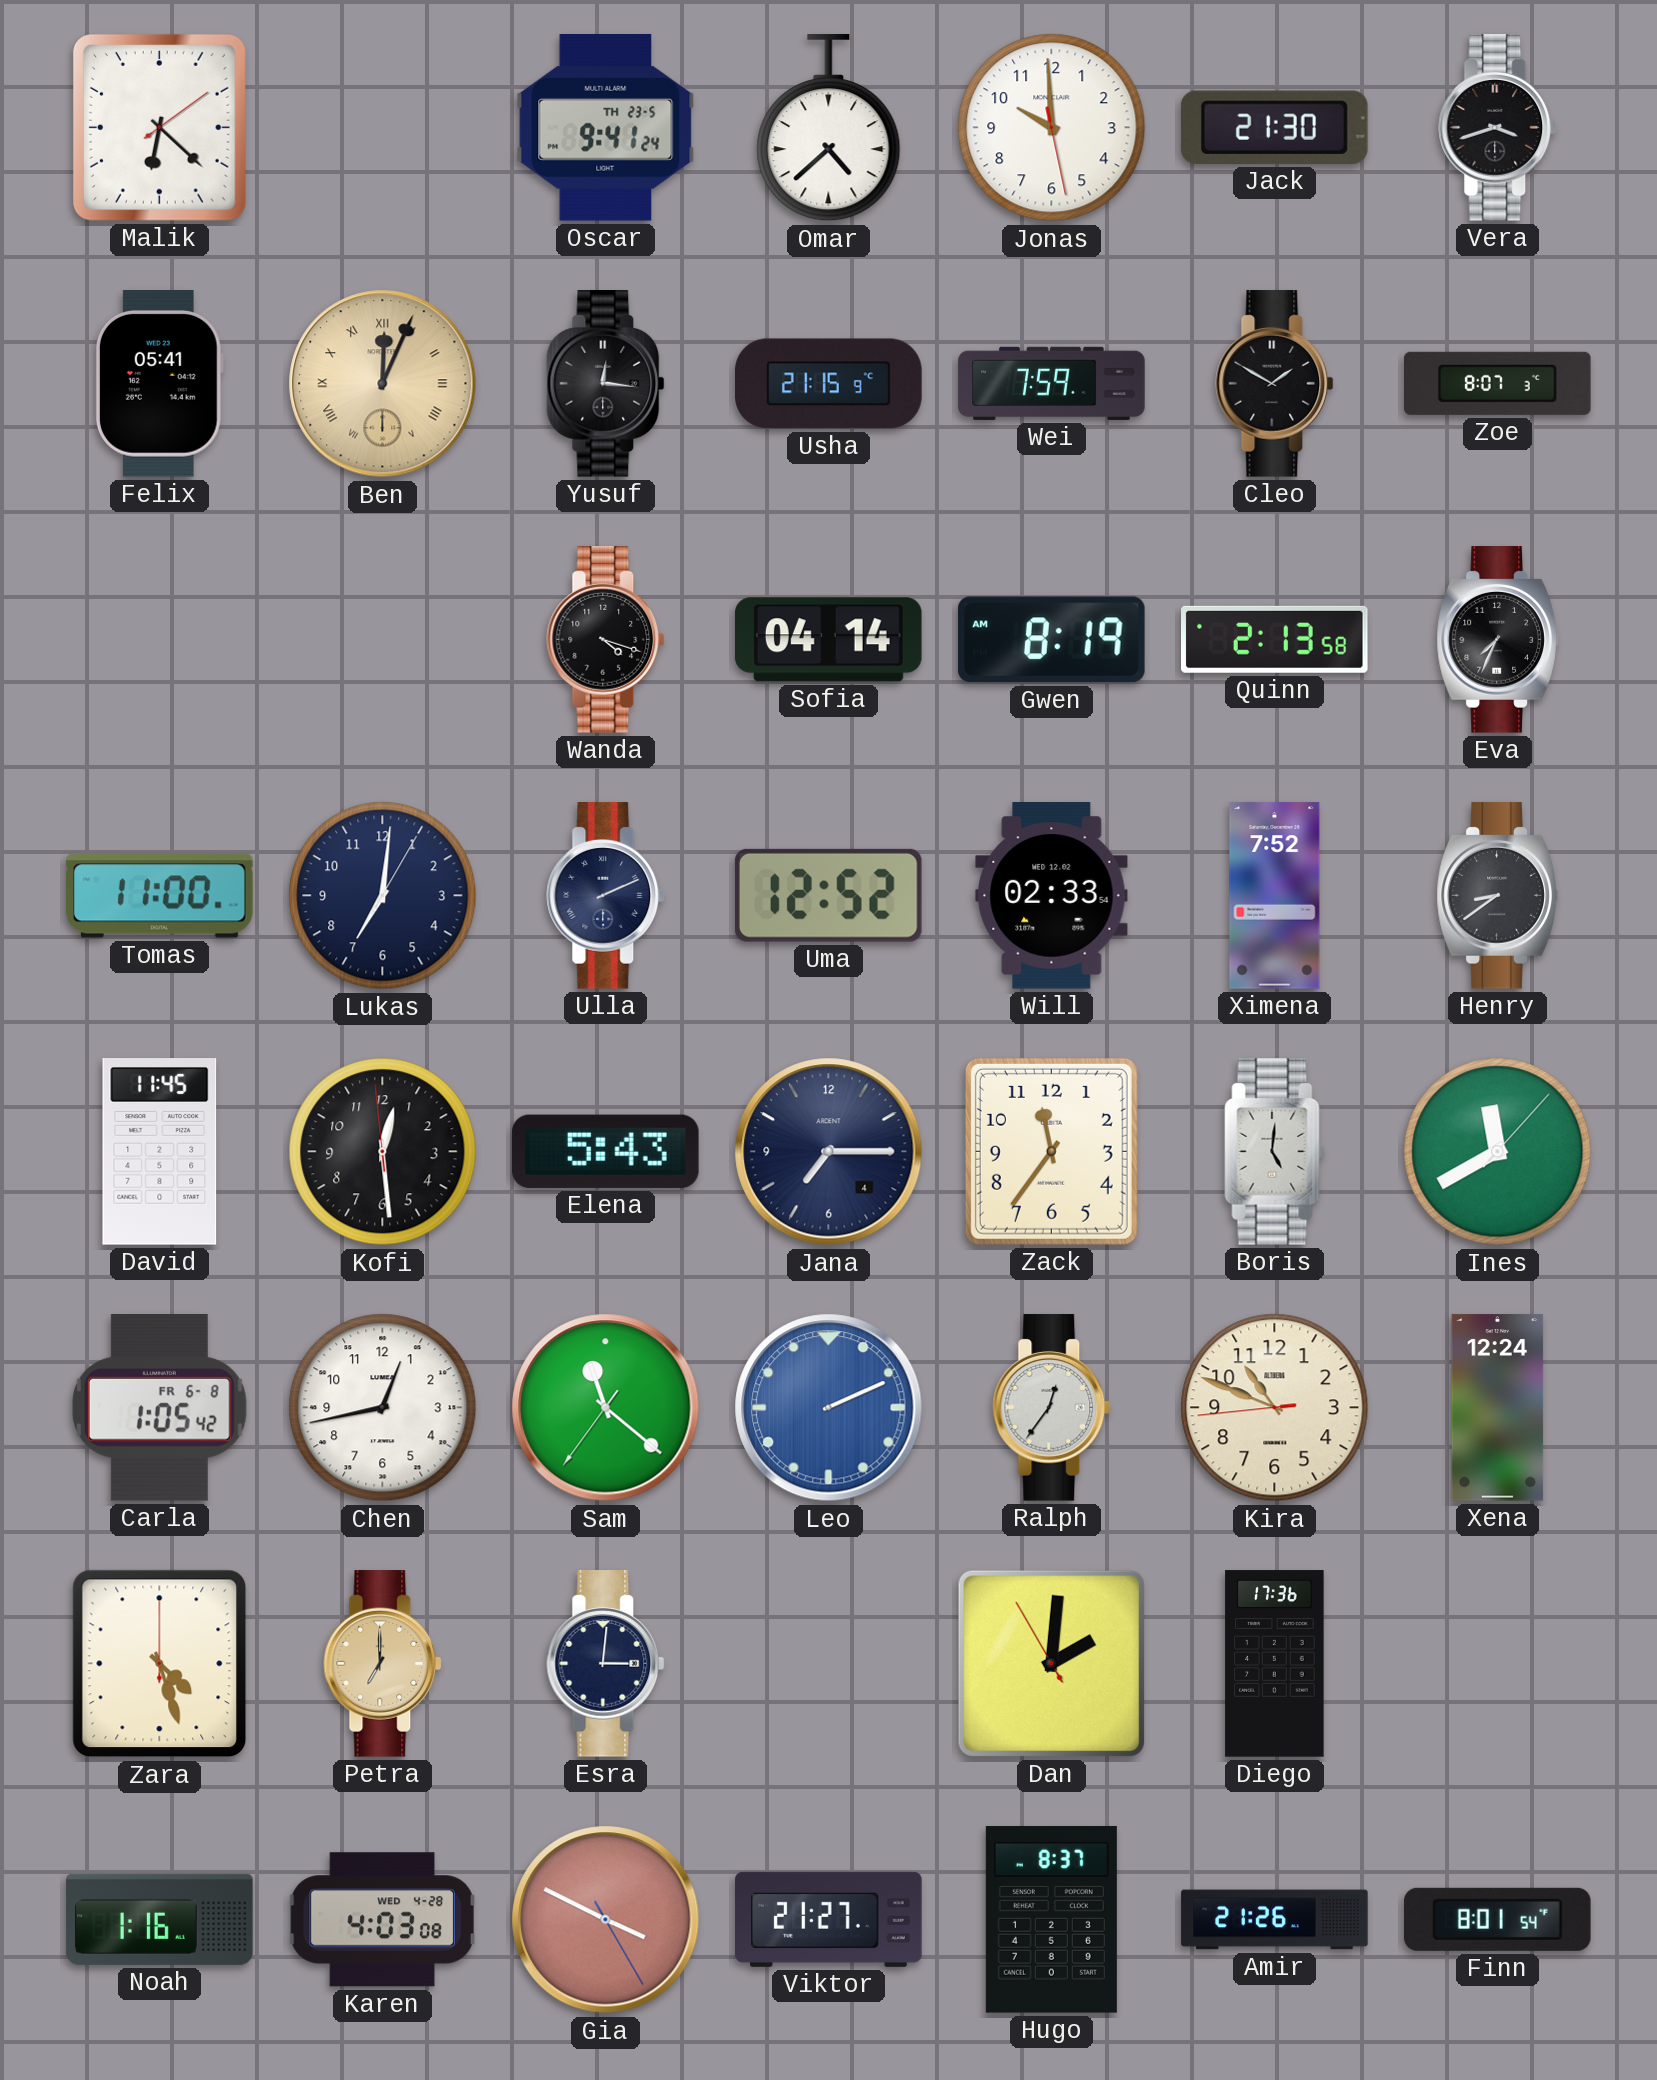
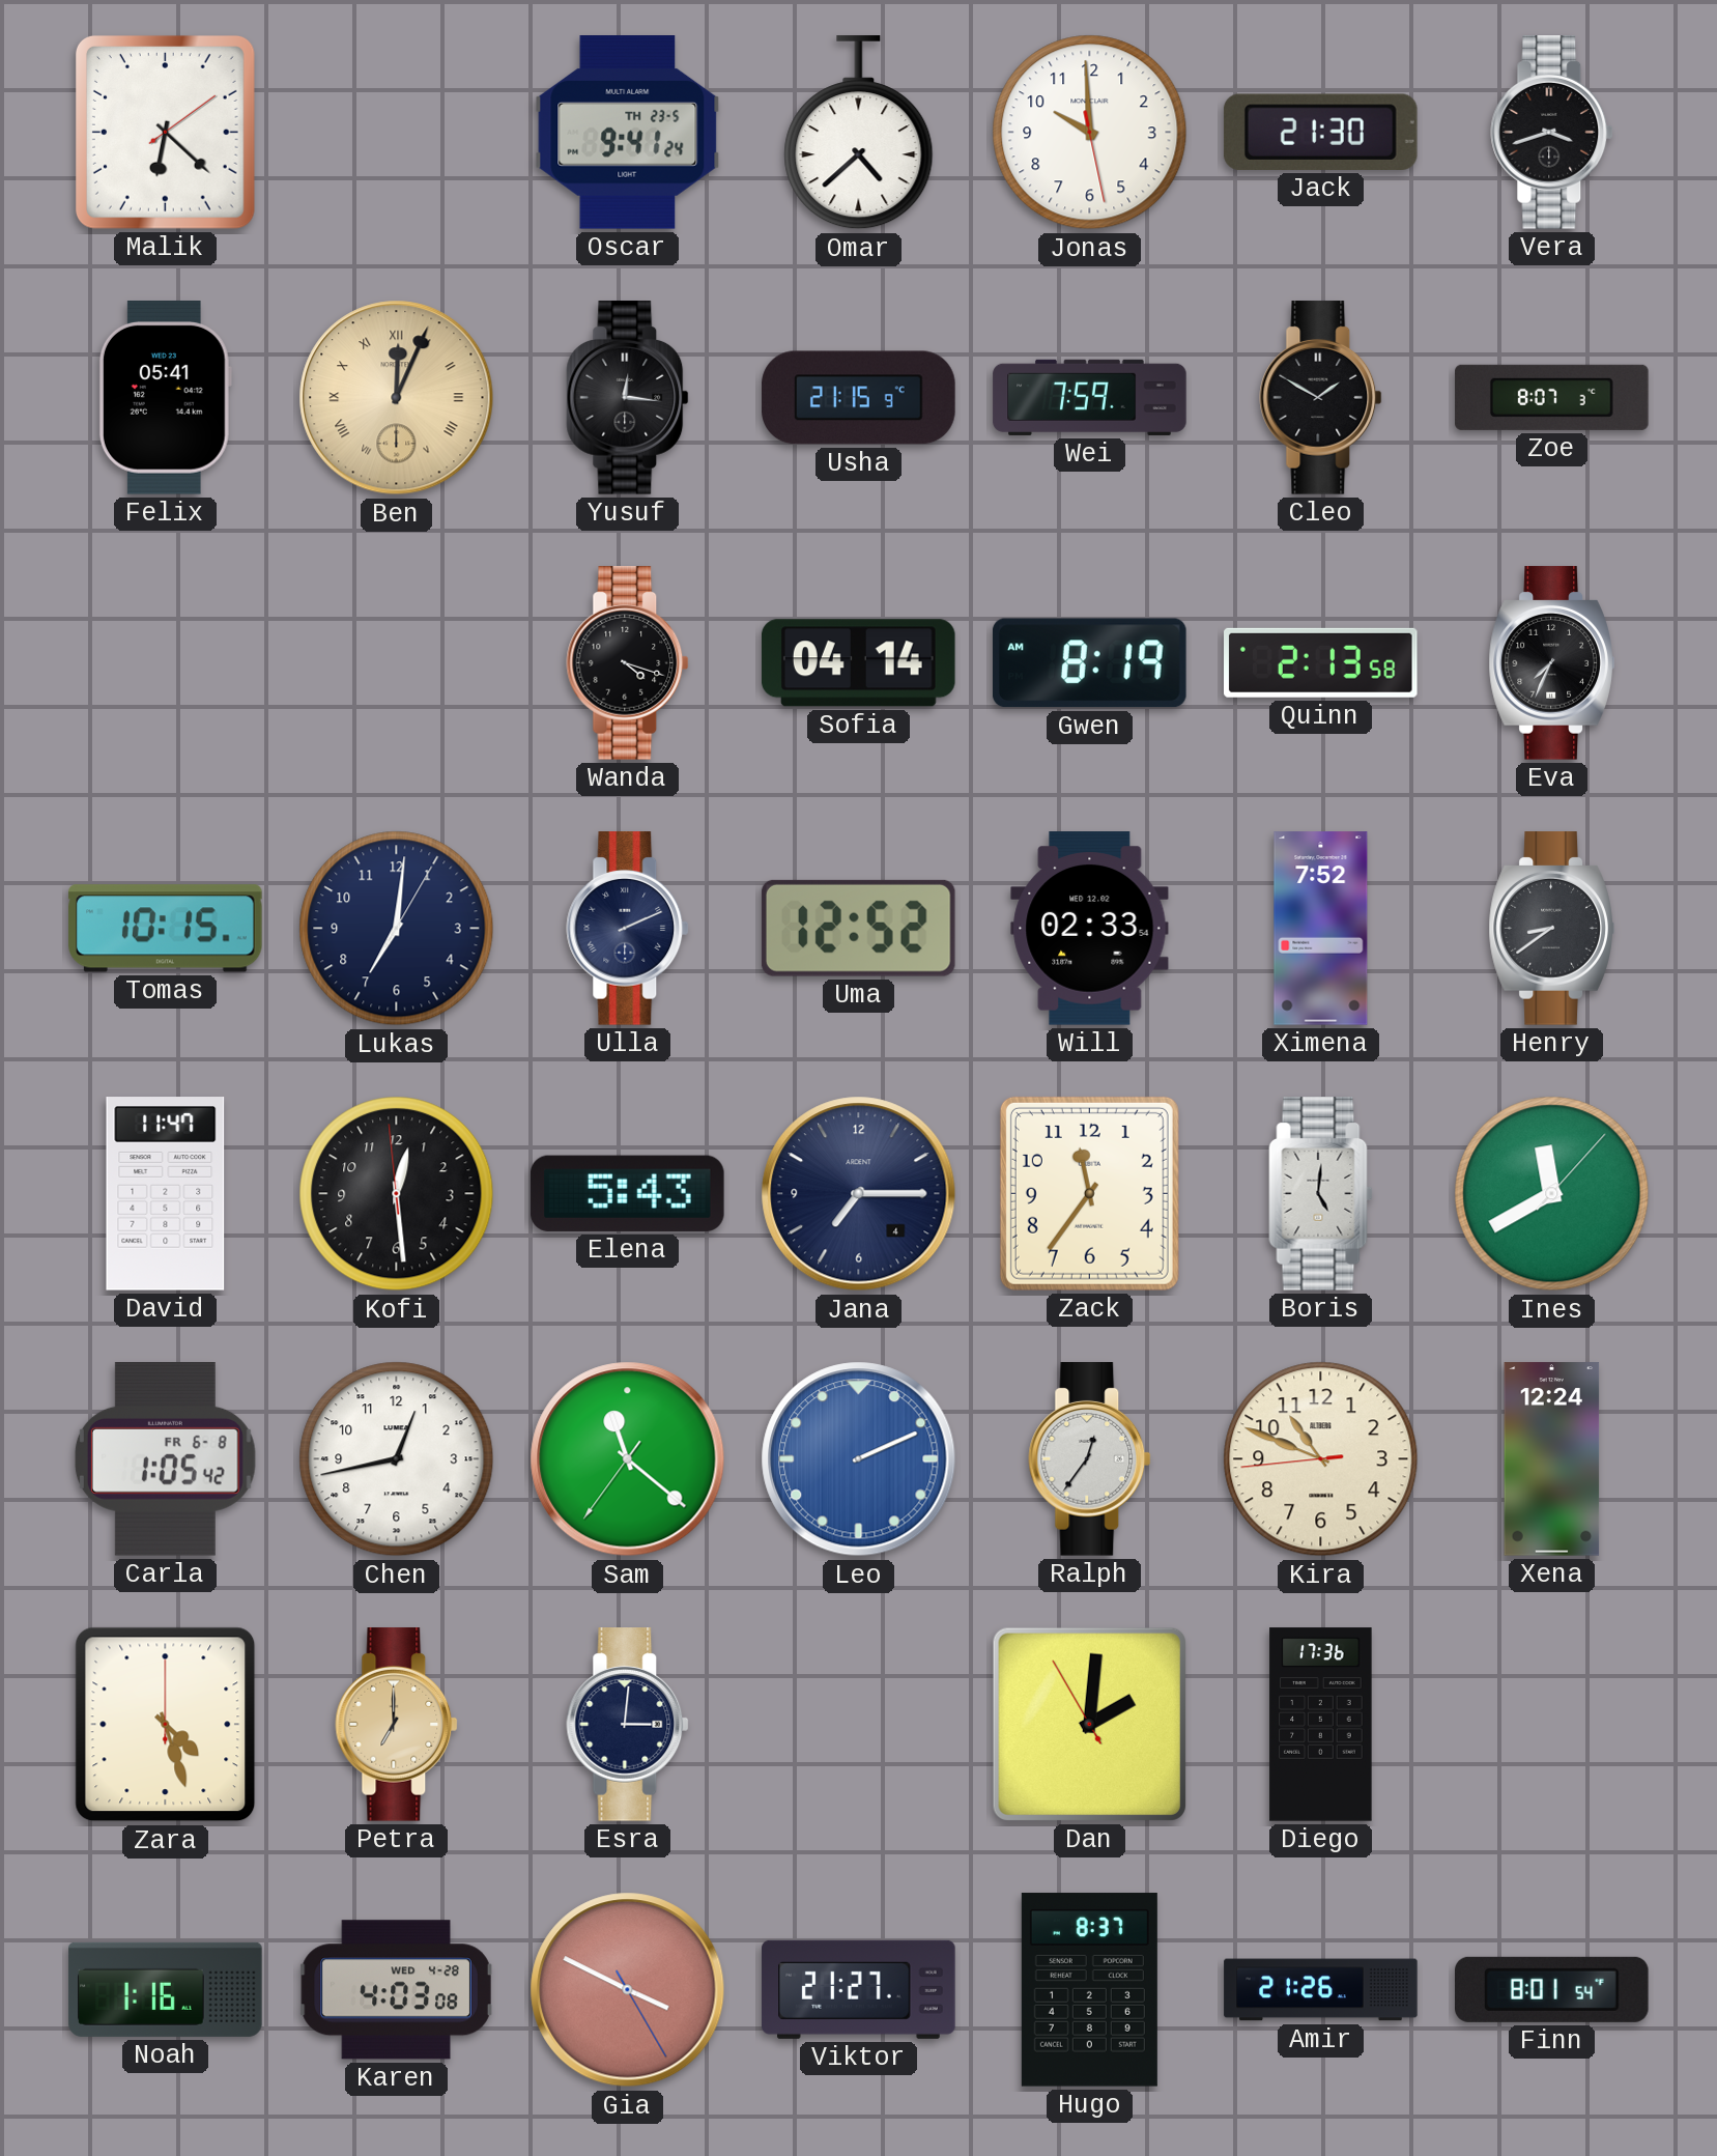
Tomas: 11:00 -> 10:15
David: 11:45 -> 11:47
